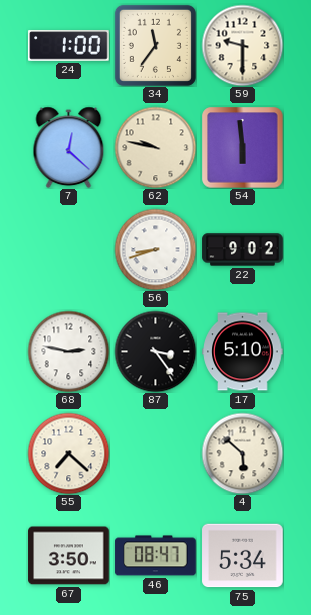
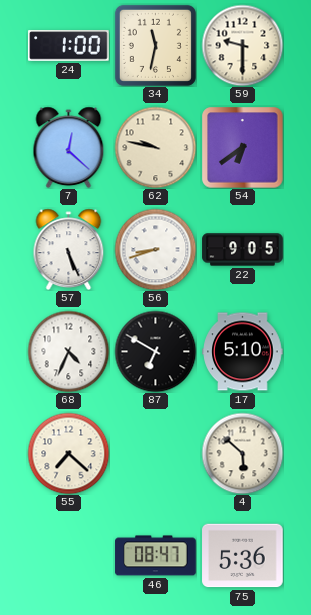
34: 11:36 -> 11:32
54: 5:59 -> 6:39
57: none -> 5:26
22: 9:02 -> 9:05
68: 2:47 -> 4:34
87: 3:24 -> 6:50
67: 3:50 -> none
75: 5:34 -> 5:36
